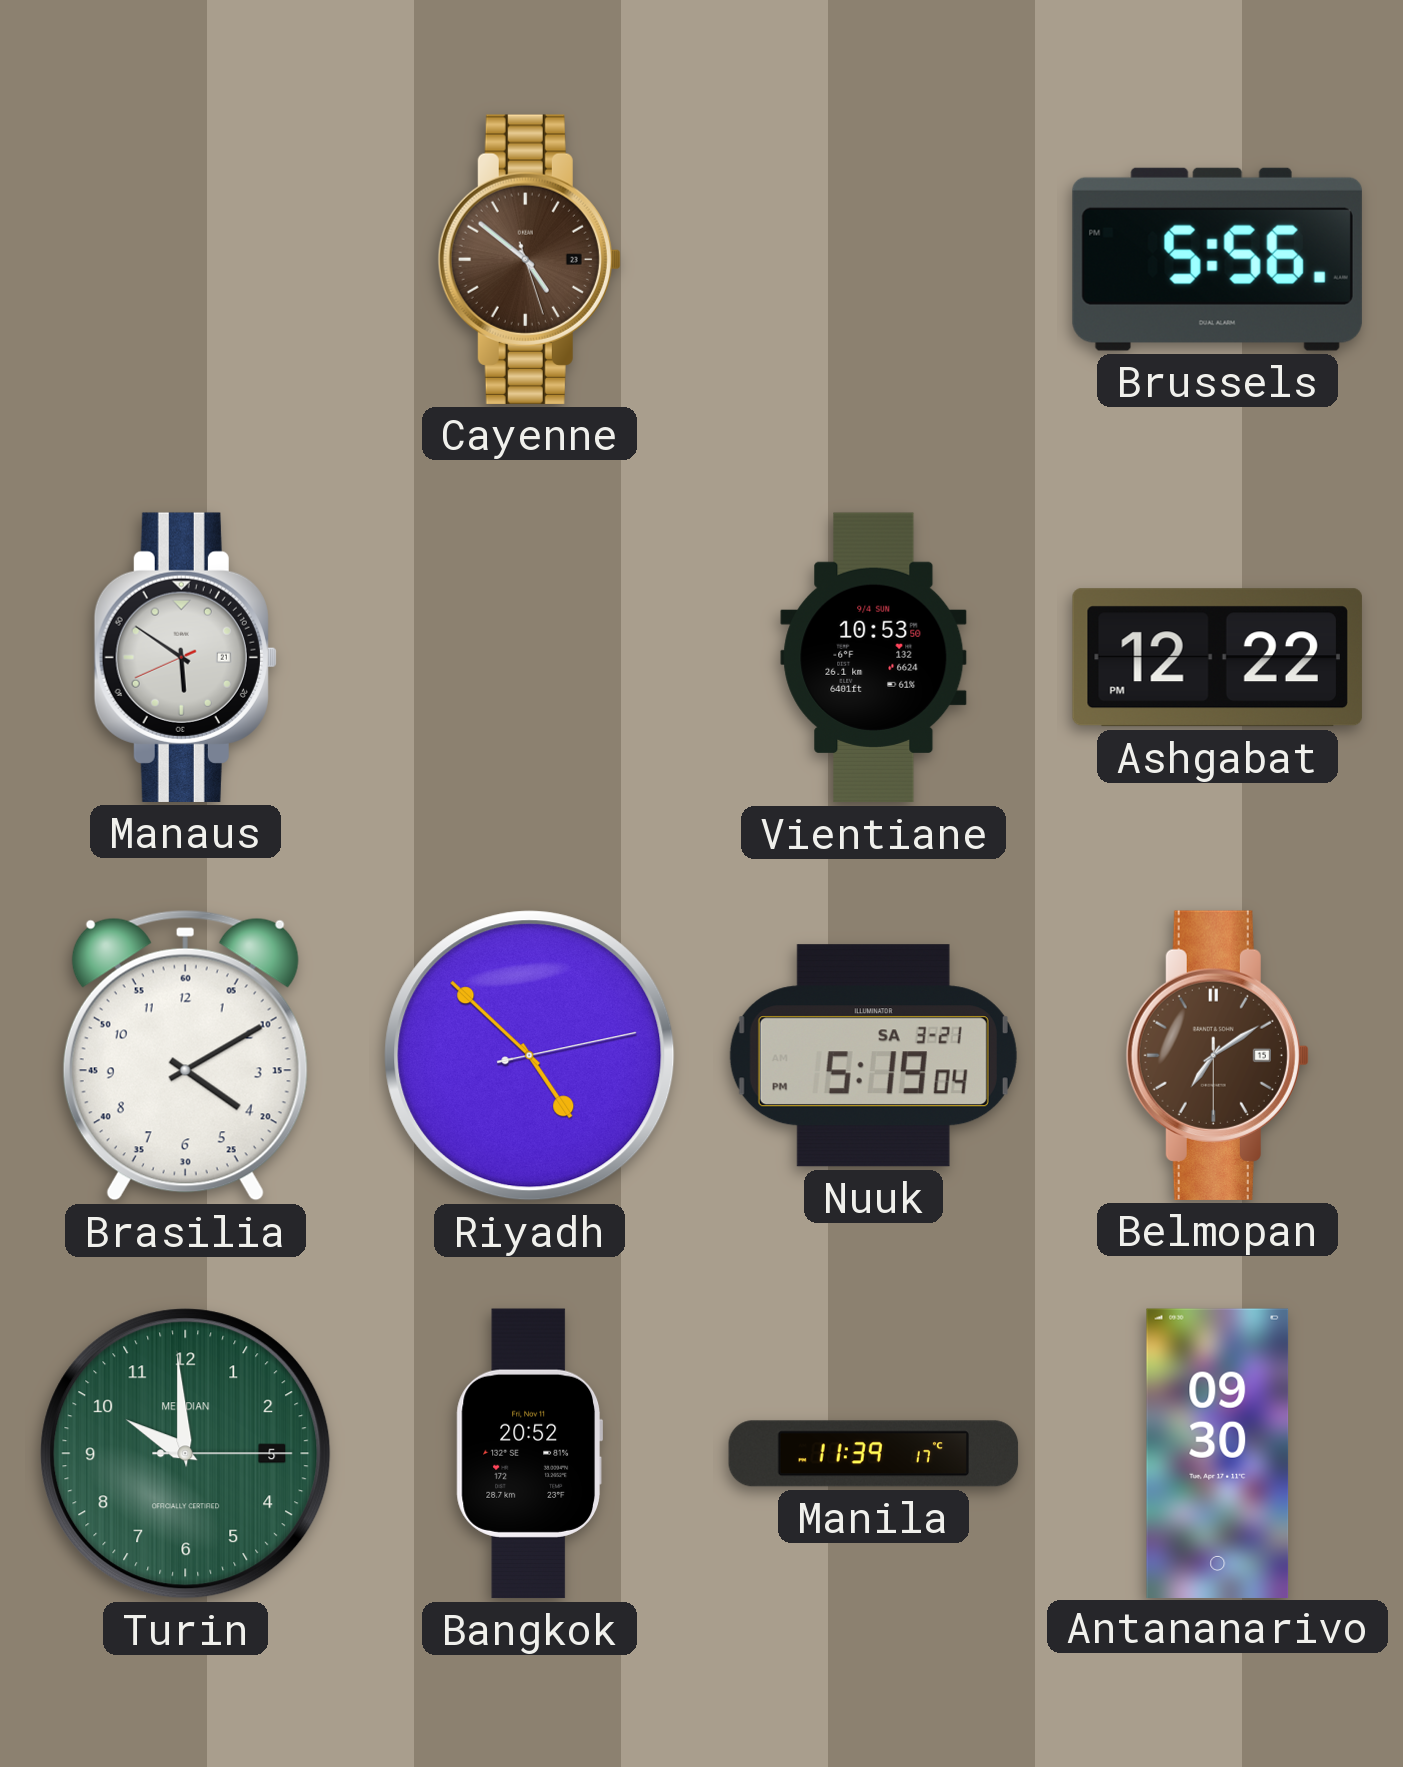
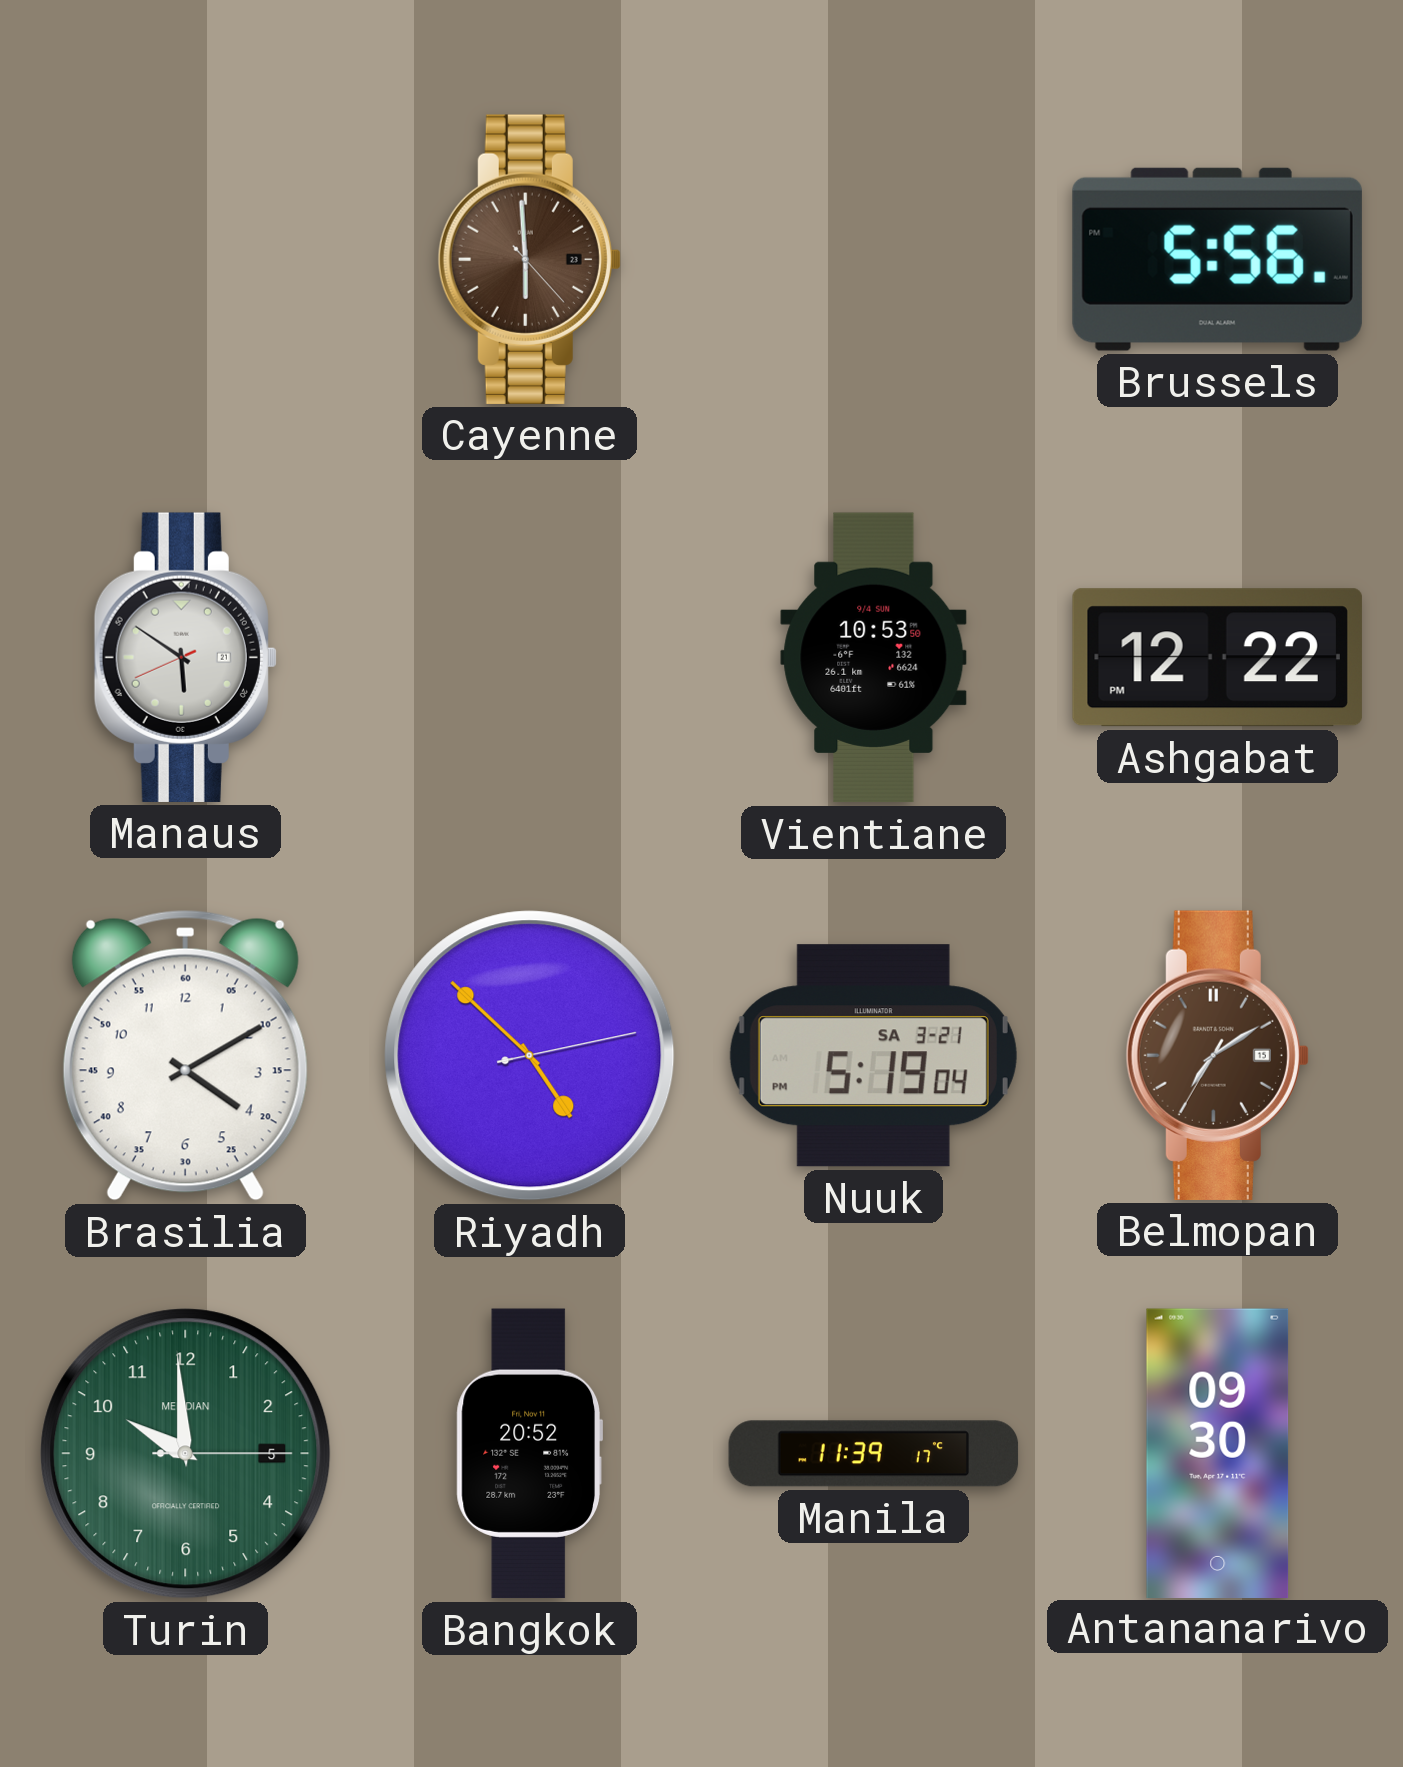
Cayenne: 4:51 -> 5:59
Belmopan: 7:09:30 -> 7:09:35
